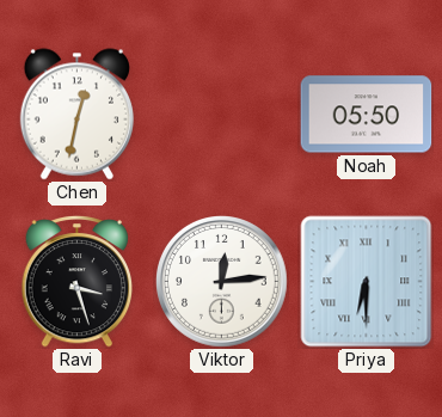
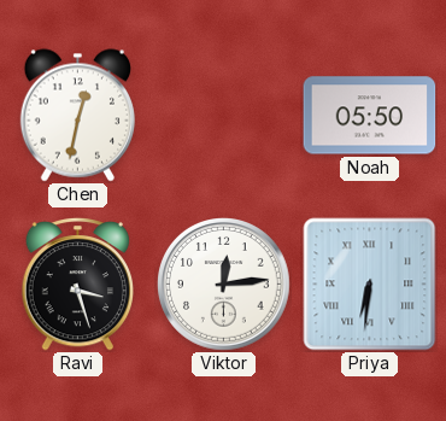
Priya: 6:30 -> 6:31
